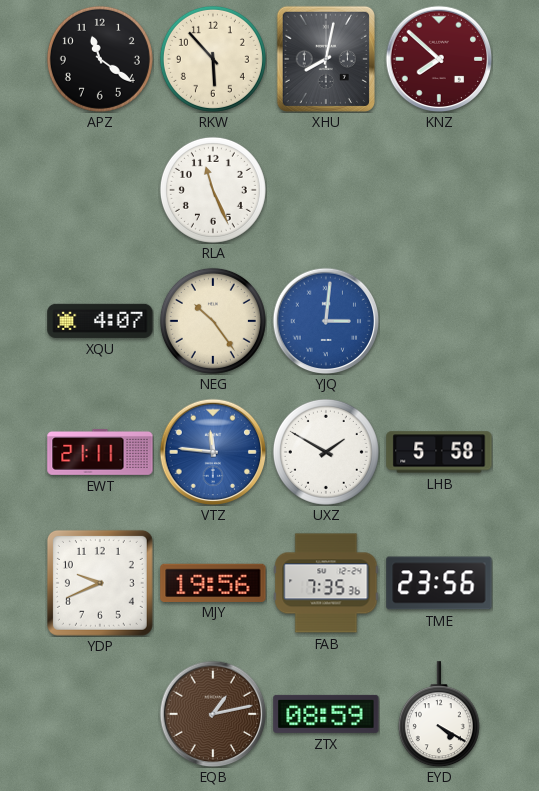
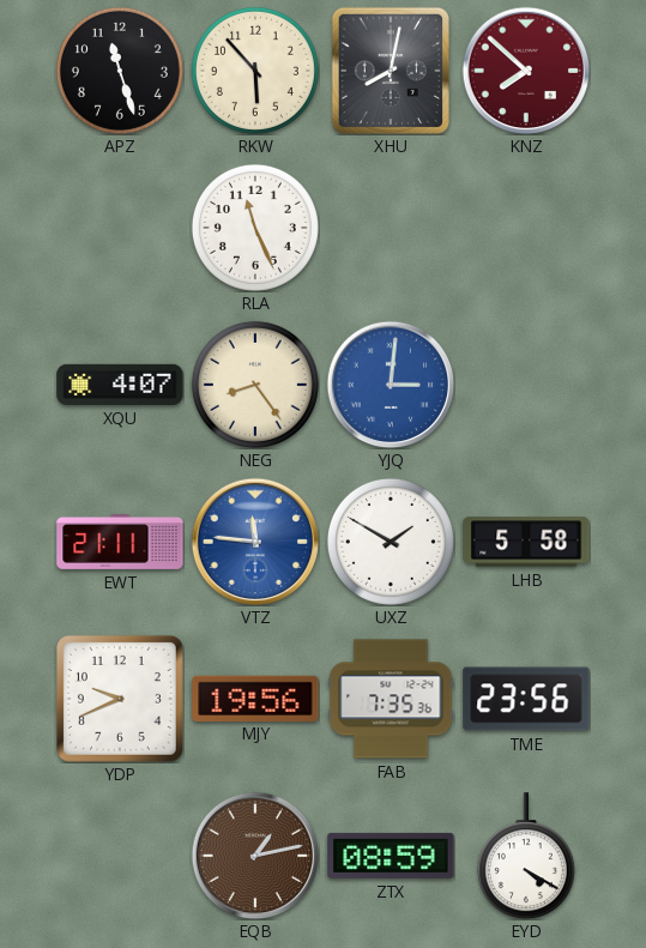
APZ: 11:21 -> 11:27
NEG: 10:24 -> 8:24
